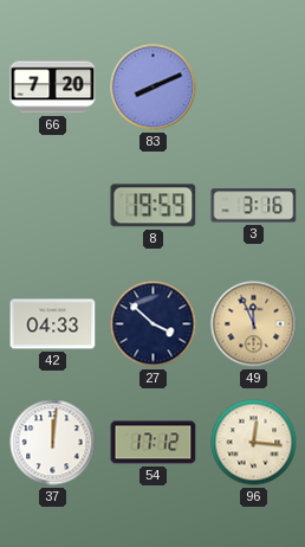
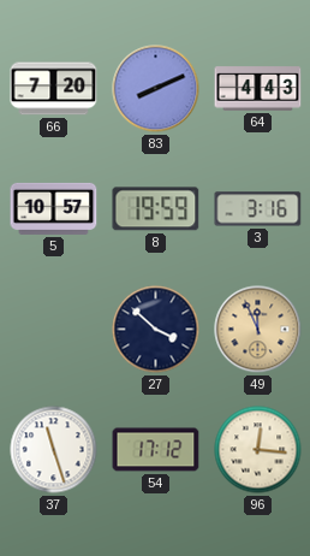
64: none -> 4:43
5: none -> 10:57
42: 04:33 -> none
37: 12:01 -> 11:27
